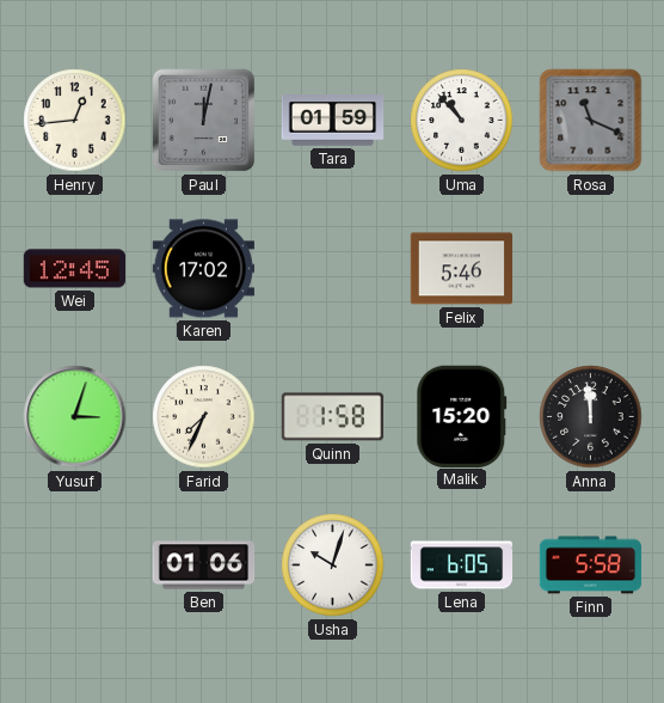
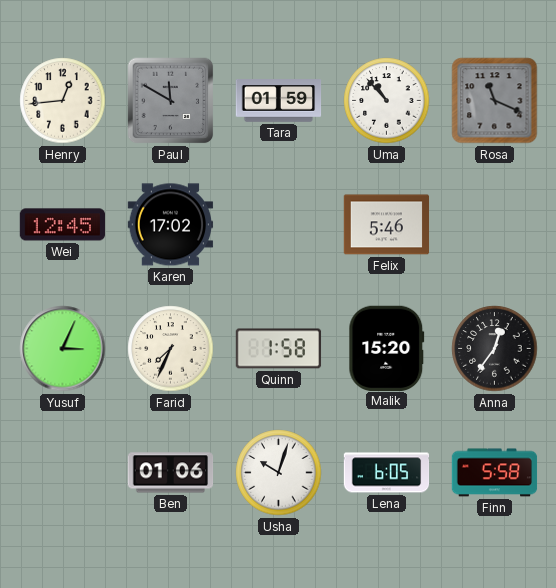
Paul: 12:02 -> 11:50
Yusuf: 3:03 -> 3:04
Anna: 11:59 -> 12:36
